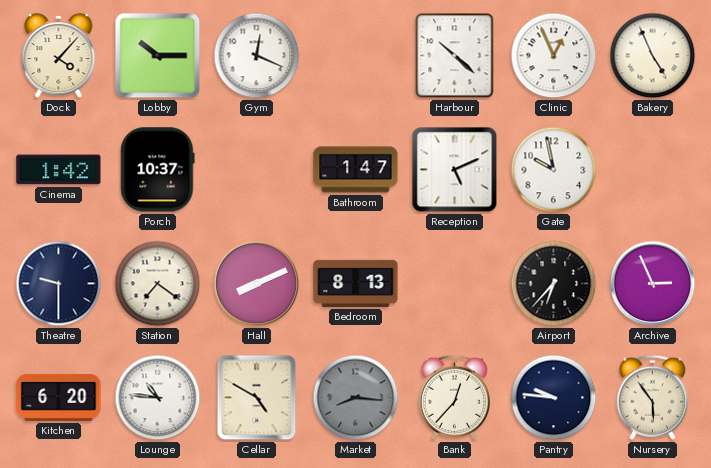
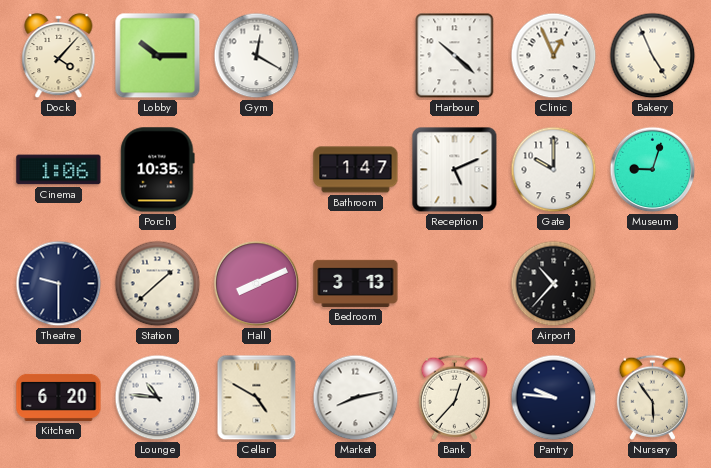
Gym: 12:19 -> 12:20
Cinema: 1:42 -> 1:06
Porch: 10:37 -> 10:35
Gate: 9:58 -> 10:00
Museum: none -> 9:03
Station: 7:21 -> 1:38
Bedroom: 8:13 -> 3:13
Airport: 6:37 -> 10:37
Archive: 2:56 -> none
Market: 8:16 -> 8:13
Market dial: grey -> white
